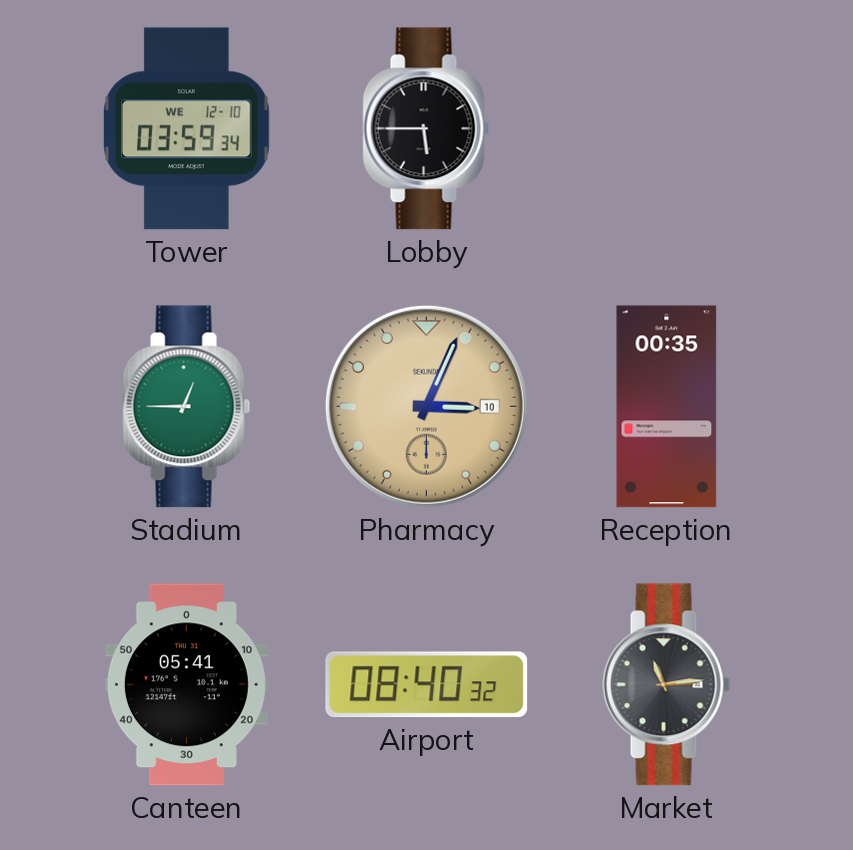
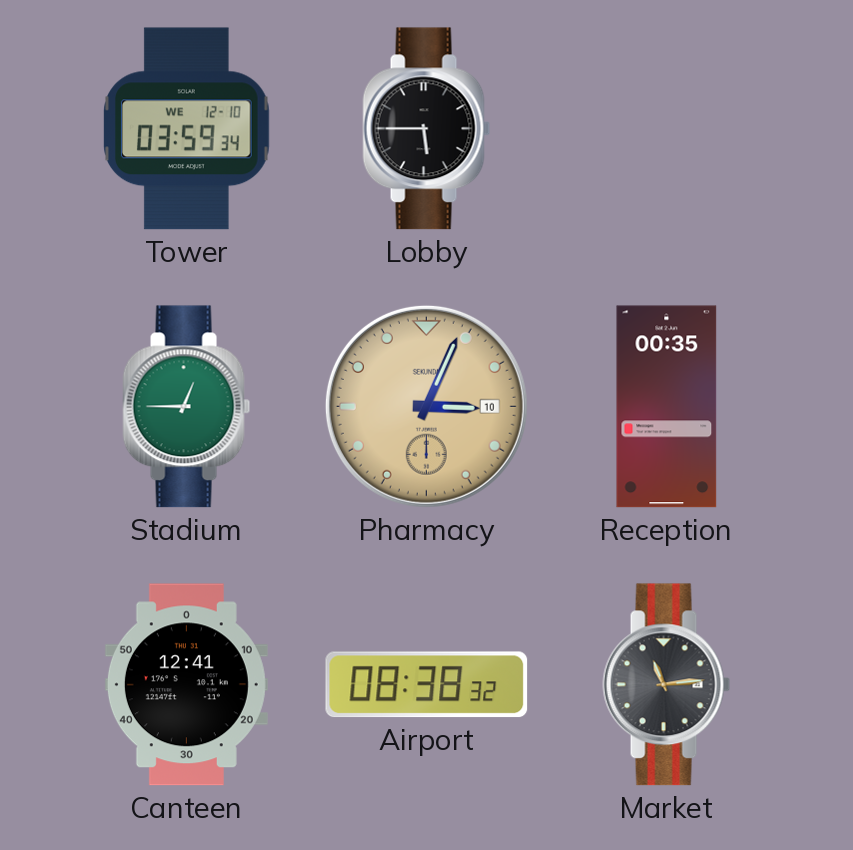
Canteen: 05:41 -> 12:41
Airport: 08:40 -> 08:38
